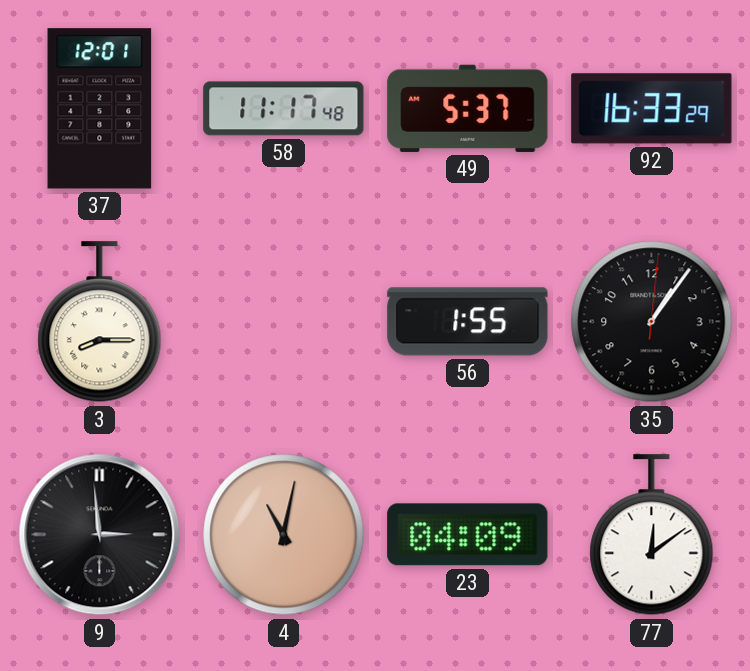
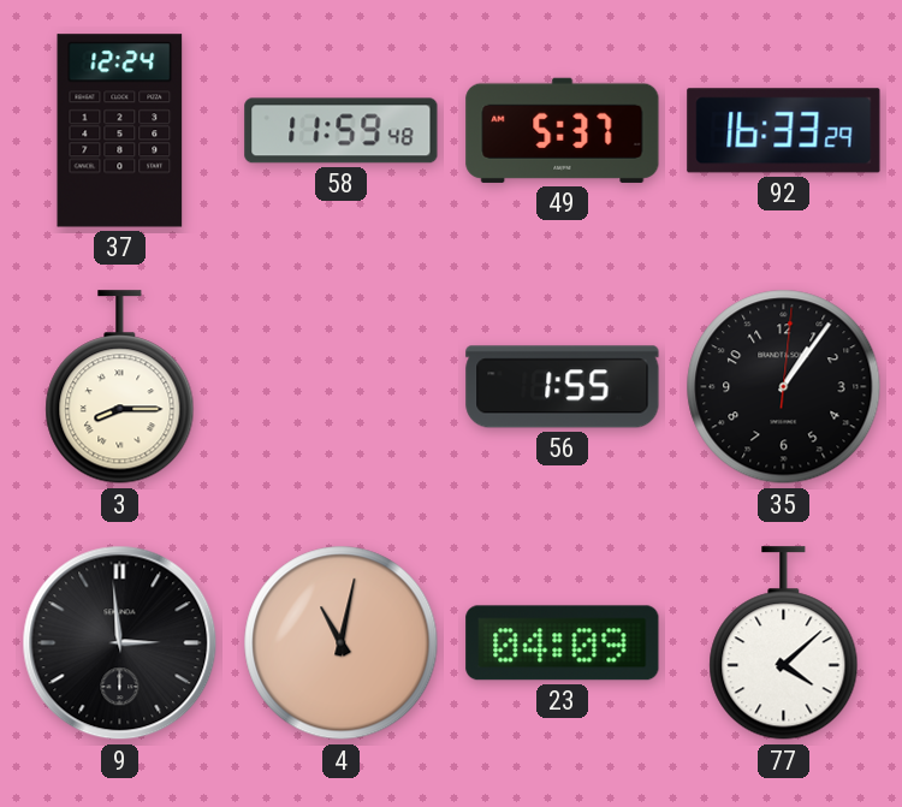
37: 12:01 -> 12:24
58: 11:17 -> 11:59
77: 12:09 -> 4:08
